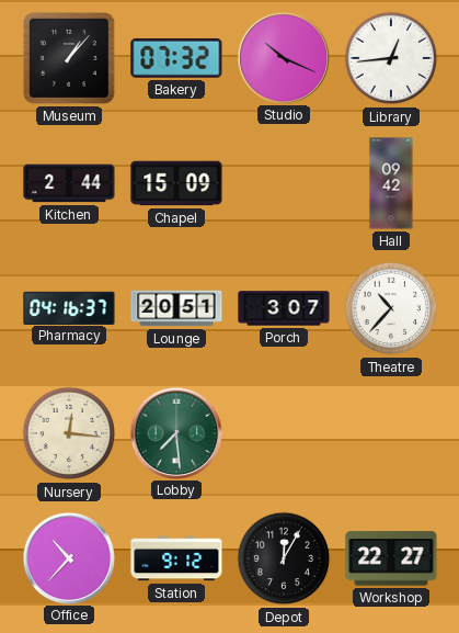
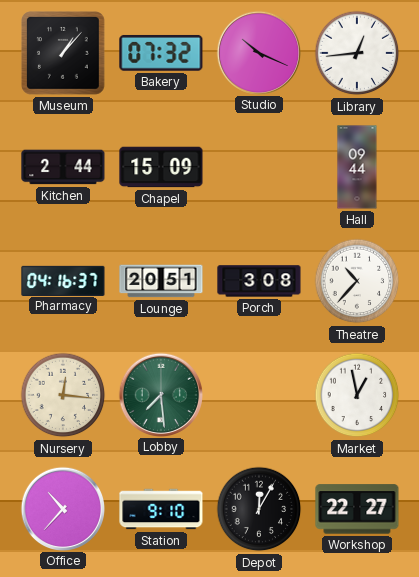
Hall: 09:42 -> 09:44
Porch: 3:07 -> 3:08
Market: none -> 12:58
Station: 9:12 -> 9:10
